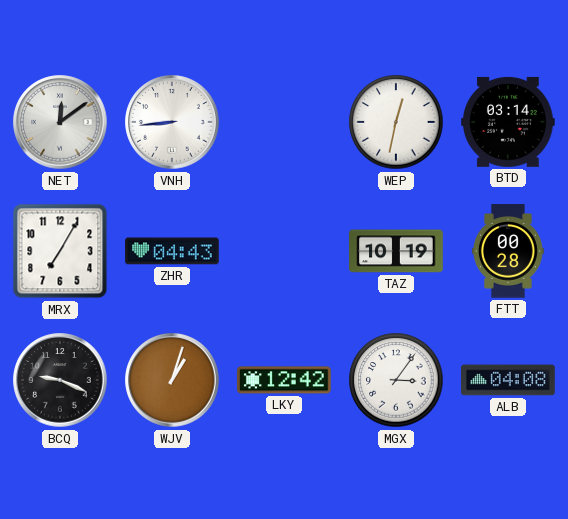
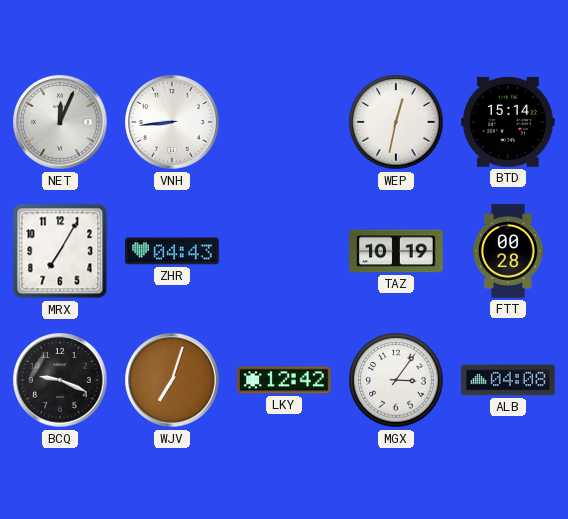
NET: 12:09 -> 12:04
BTD: 03:14 -> 15:14
WJV: 1:03 -> 7:03
